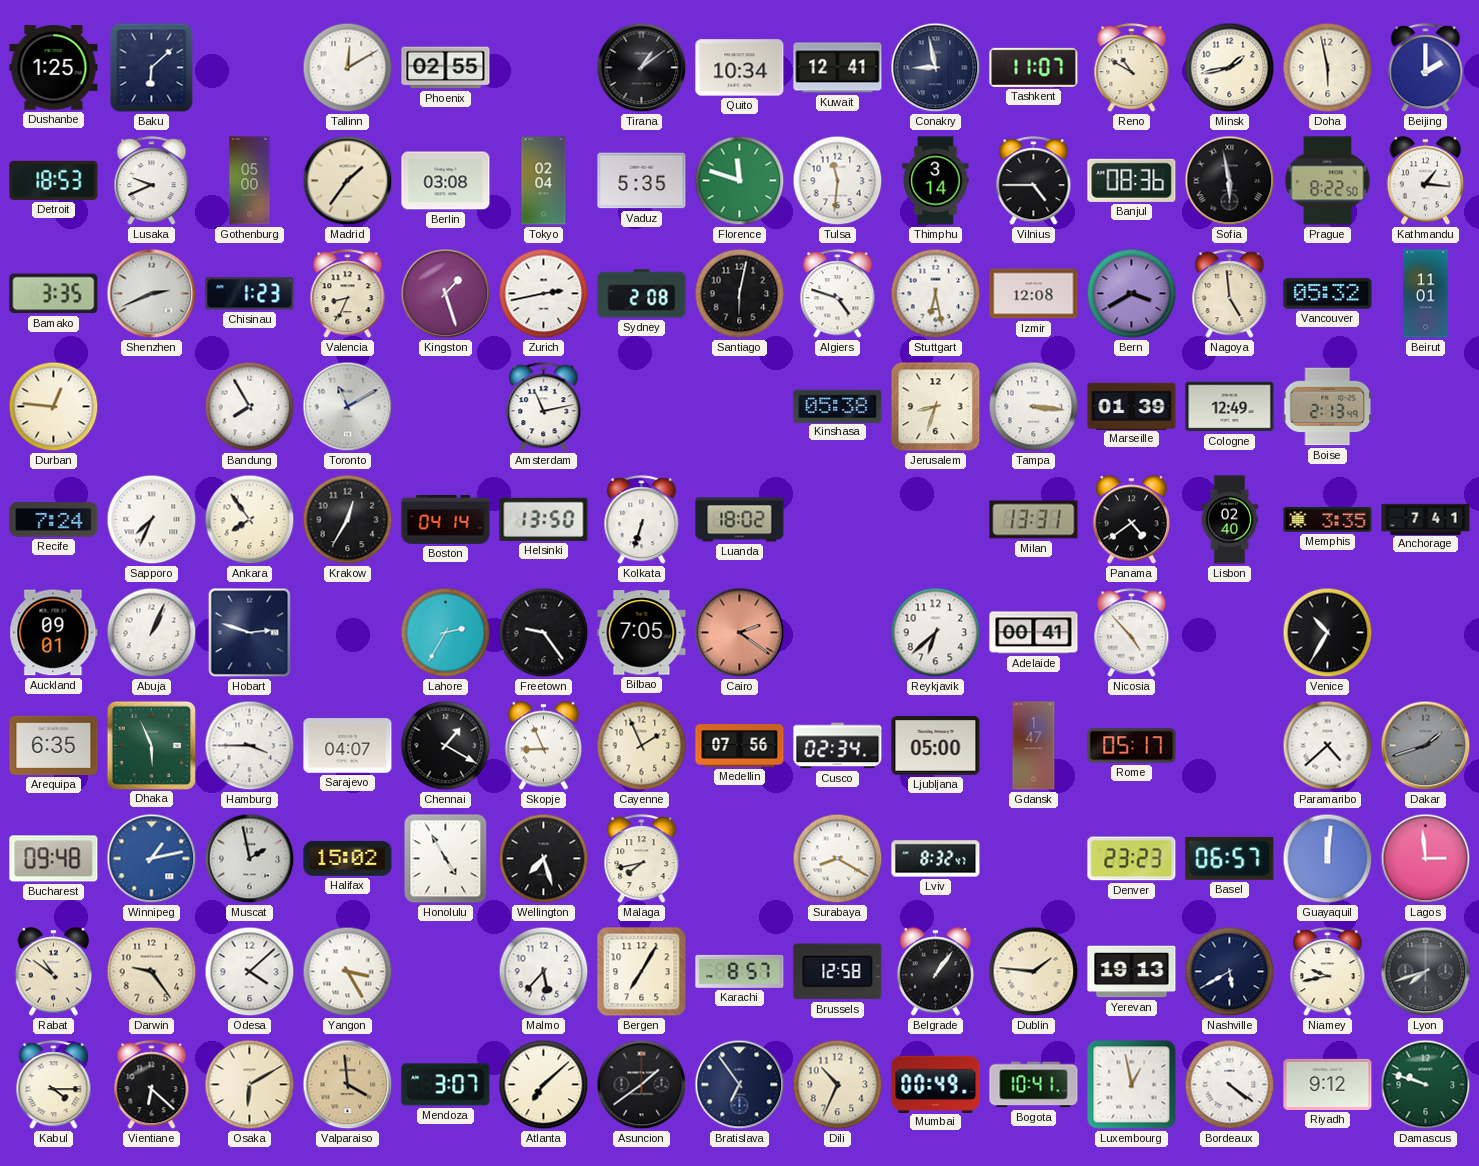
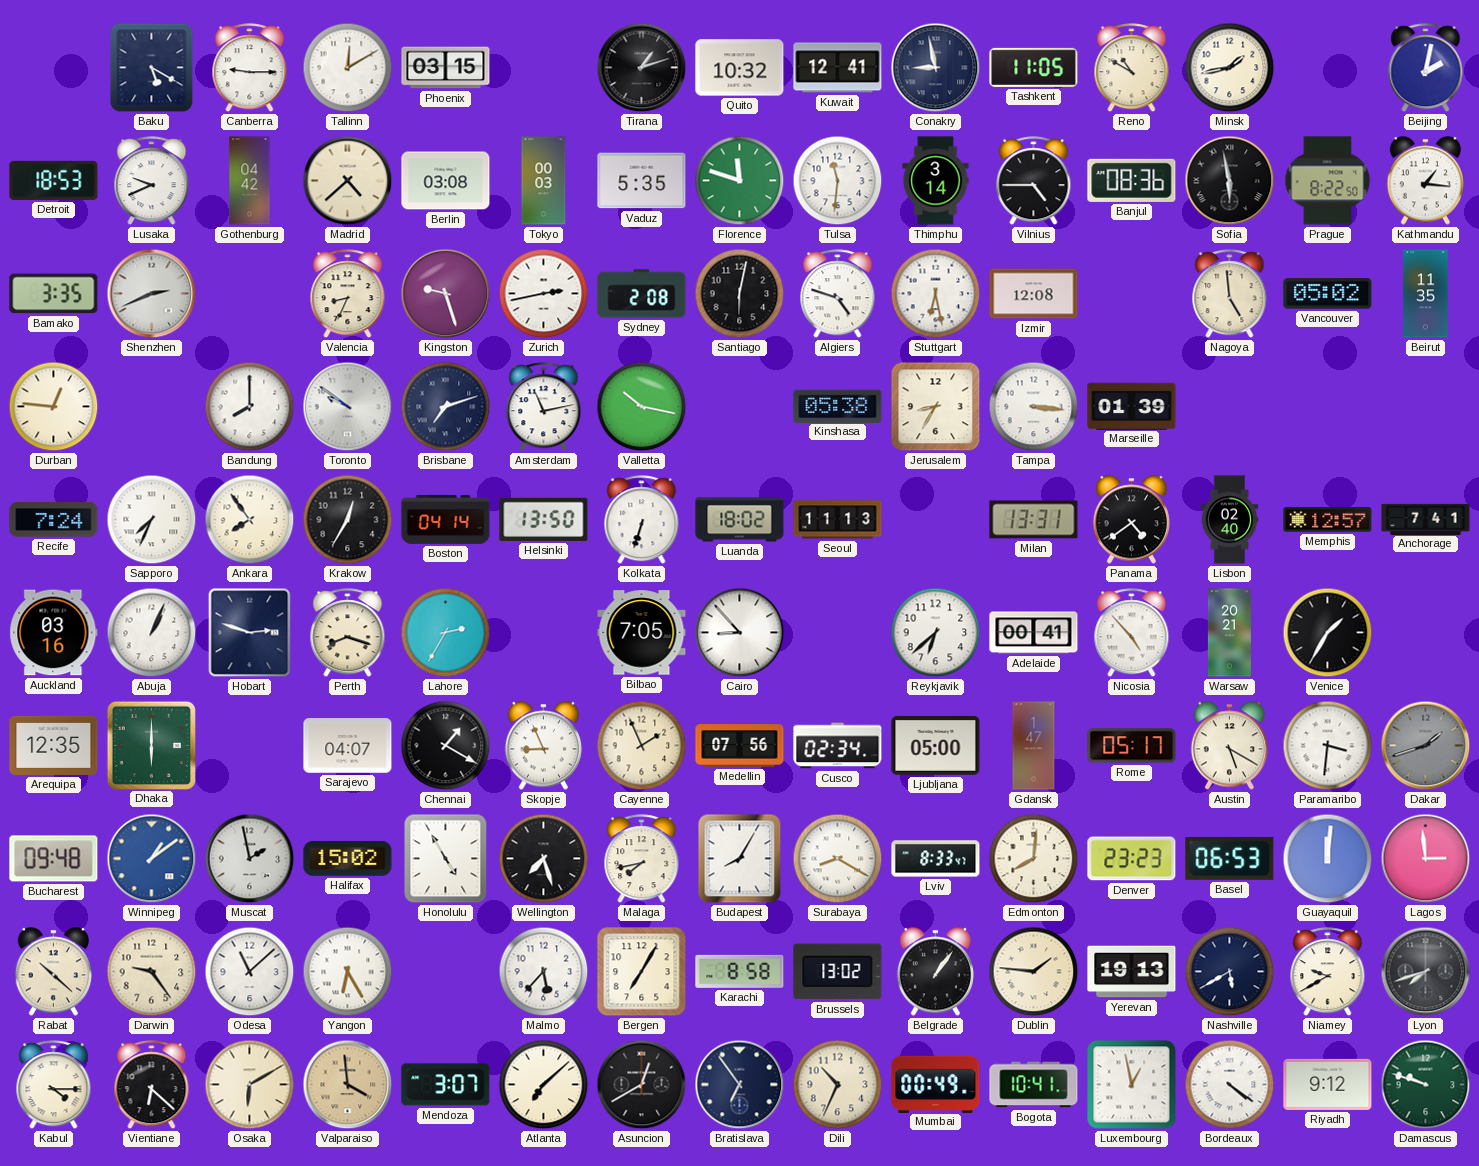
Dushanbe: 1:25 -> none
Baku: 6:08 -> 5:20
Canberra: none -> 9:15
Phoenix: 02:55 -> 03:15
Tirana: 1:09 -> 1:12
Quito: 10:34 -> 10:32
Tashkent: 11:07 -> 11:05
Doha: 5:58 -> none
Beijing: 2:00 -> 2:02
Gothenburg: 05:00 -> 04:42
Madrid: 1:36 -> 4:38
Tokyo: 02:04 -> 00:03
Chisinau: 1:23 -> none
Kingston: 1:27 -> 9:27
Bern: 3:40 -> none
Vancouver: 05:32 -> 05:02
Beirut: 11:01 -> 11:35
Bandung: 7:55 -> 8:00
Toronto: 11:10 -> 9:51
Brisbane: none -> 7:12
Valletta: none -> 10:17
Jerusalem: 8:33 -> 8:35
Cologne: 12:49 -> none
Boise: 2:13 -> none
Seoul: none -> 11:13
Memphis: 3:35 -> 12:57
Auckland: 09:01 -> 03:16
Perth: none -> 8:18
Freetown: 9:24 -> none
Cairo: 2:21 -> 8:53
Cairo dial: salmon -> white
Warsaw: none -> 20:21
Venice: 10:35 -> 1:35
Arequipa: 6:35 -> 12:35
Dhaka: 5:56 -> 6:00
Hamburg: 3:45 -> none
Austin: none -> 5:20
Paramaribo: 4:38 -> 3:31
Winnipeg: 1:13 -> 1:09
Budapest: none -> 8:05
Lviv: 8:32 -> 8:33
Edmonton: none -> 8:01
Basel: 06:57 -> 06:53
Rabat: 10:51 -> 10:22
Odesa: 4:08 -> 11:08
Yangon: 3:25 -> 6:25
Karachi: 8:57 -> 8:58
Brussels: 12:58 -> 13:02
Niamey: 9:43 -> 9:40
Asuncion: 1:39 -> 12:40
